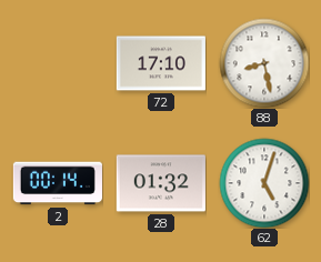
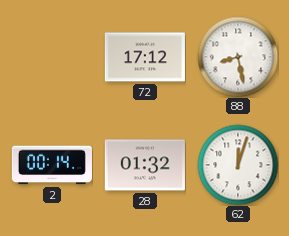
72: 17:10 -> 17:12
62: 5:03 -> 12:03
